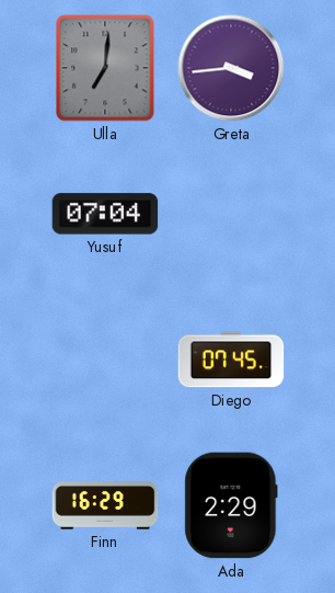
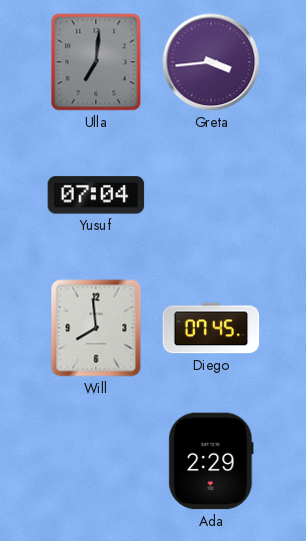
Will: none -> 7:59
Finn: 16:29 -> none
